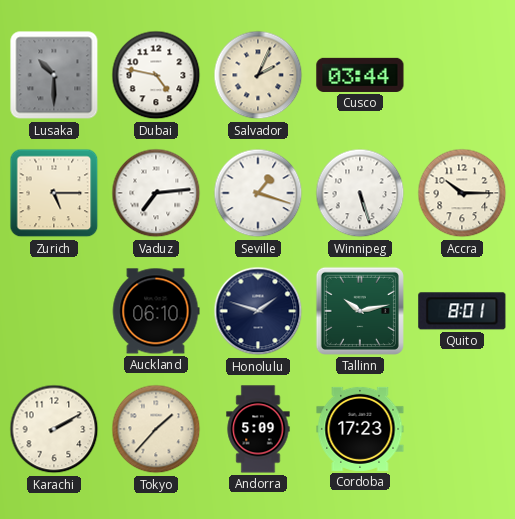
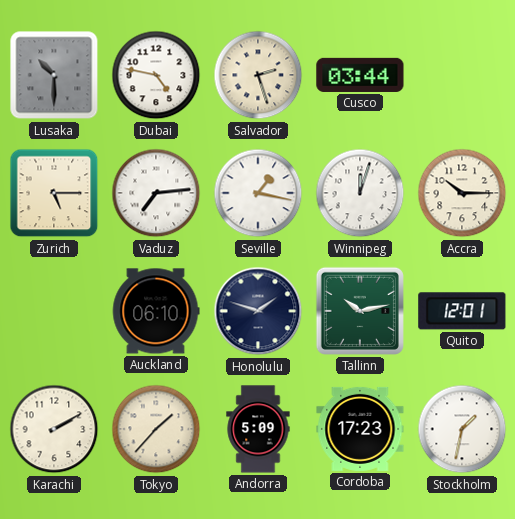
Salvador: 2:04 -> 2:27
Seville: 1:18 -> 1:17
Winnipeg: 5:27 -> 12:03
Quito: 8:01 -> 12:01
Stockholm: none -> 1:32
